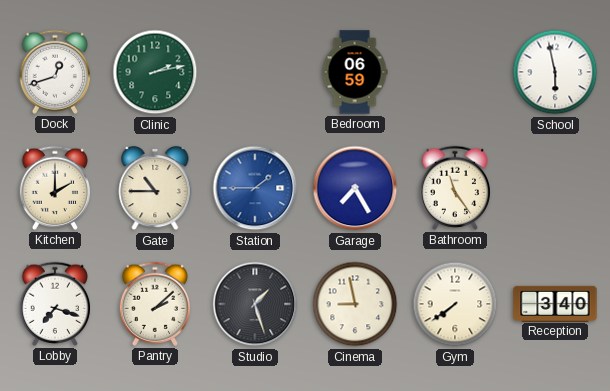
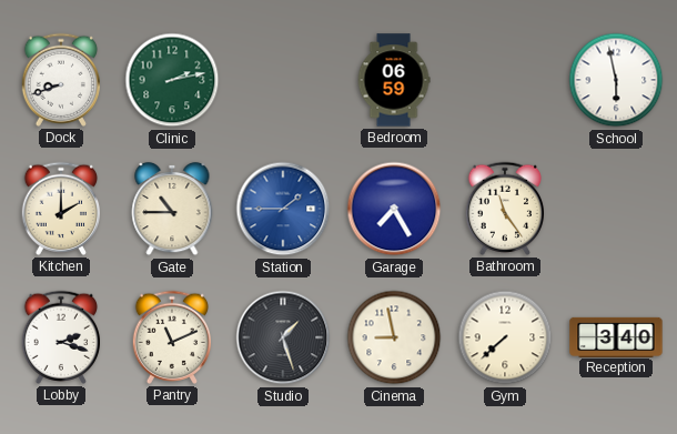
Dock: 12:42 -> 8:42
Lobby: 7:18 -> 2:18
Pantry: 2:08 -> 11:11
Gym: 7:39 -> 7:38
